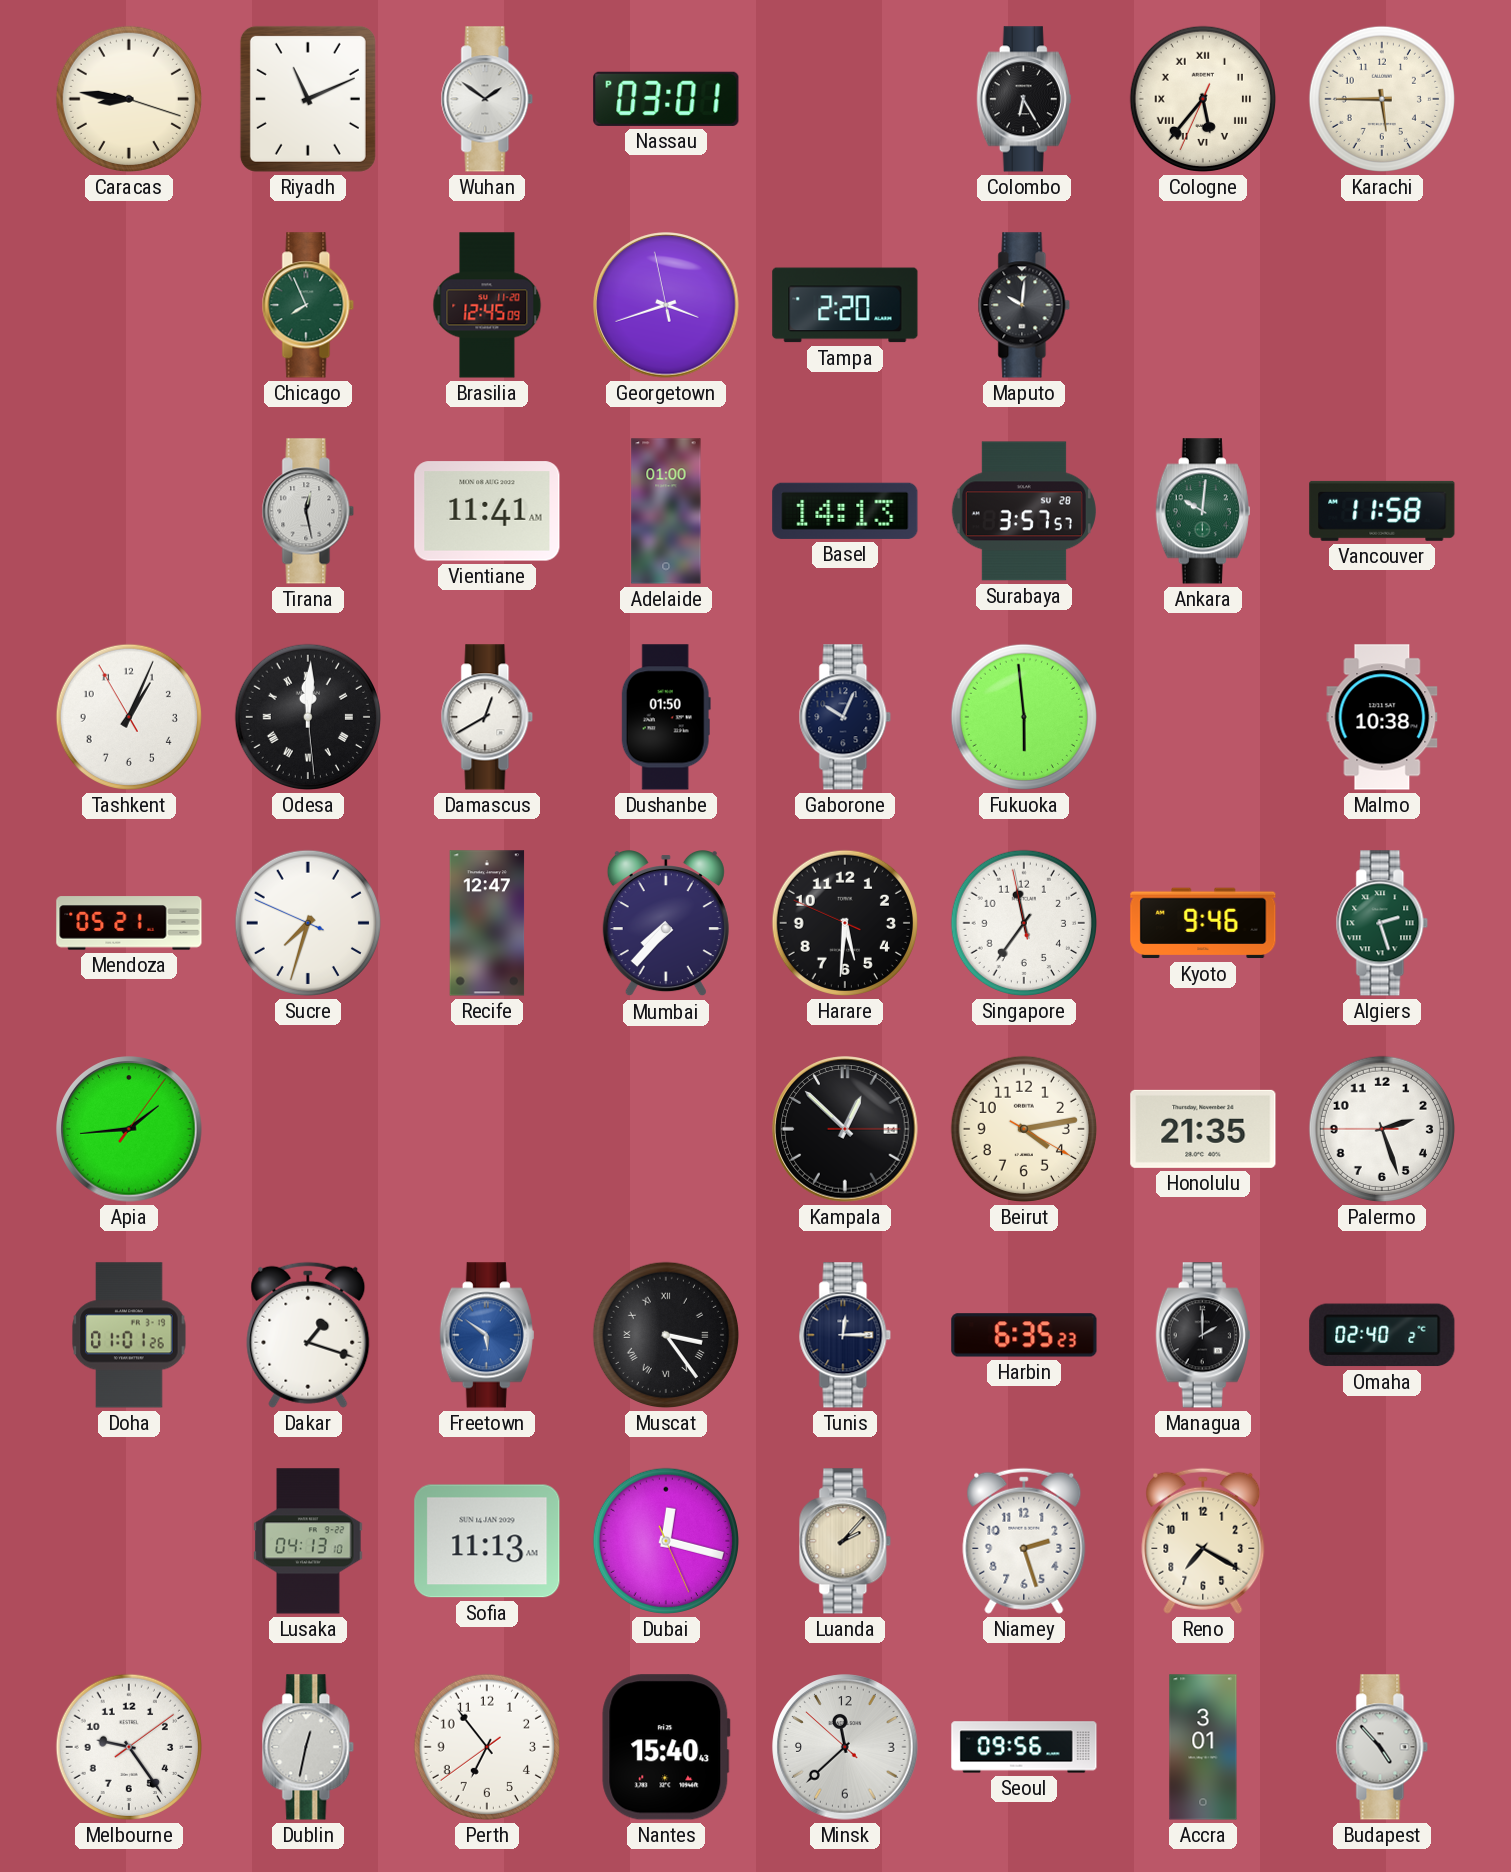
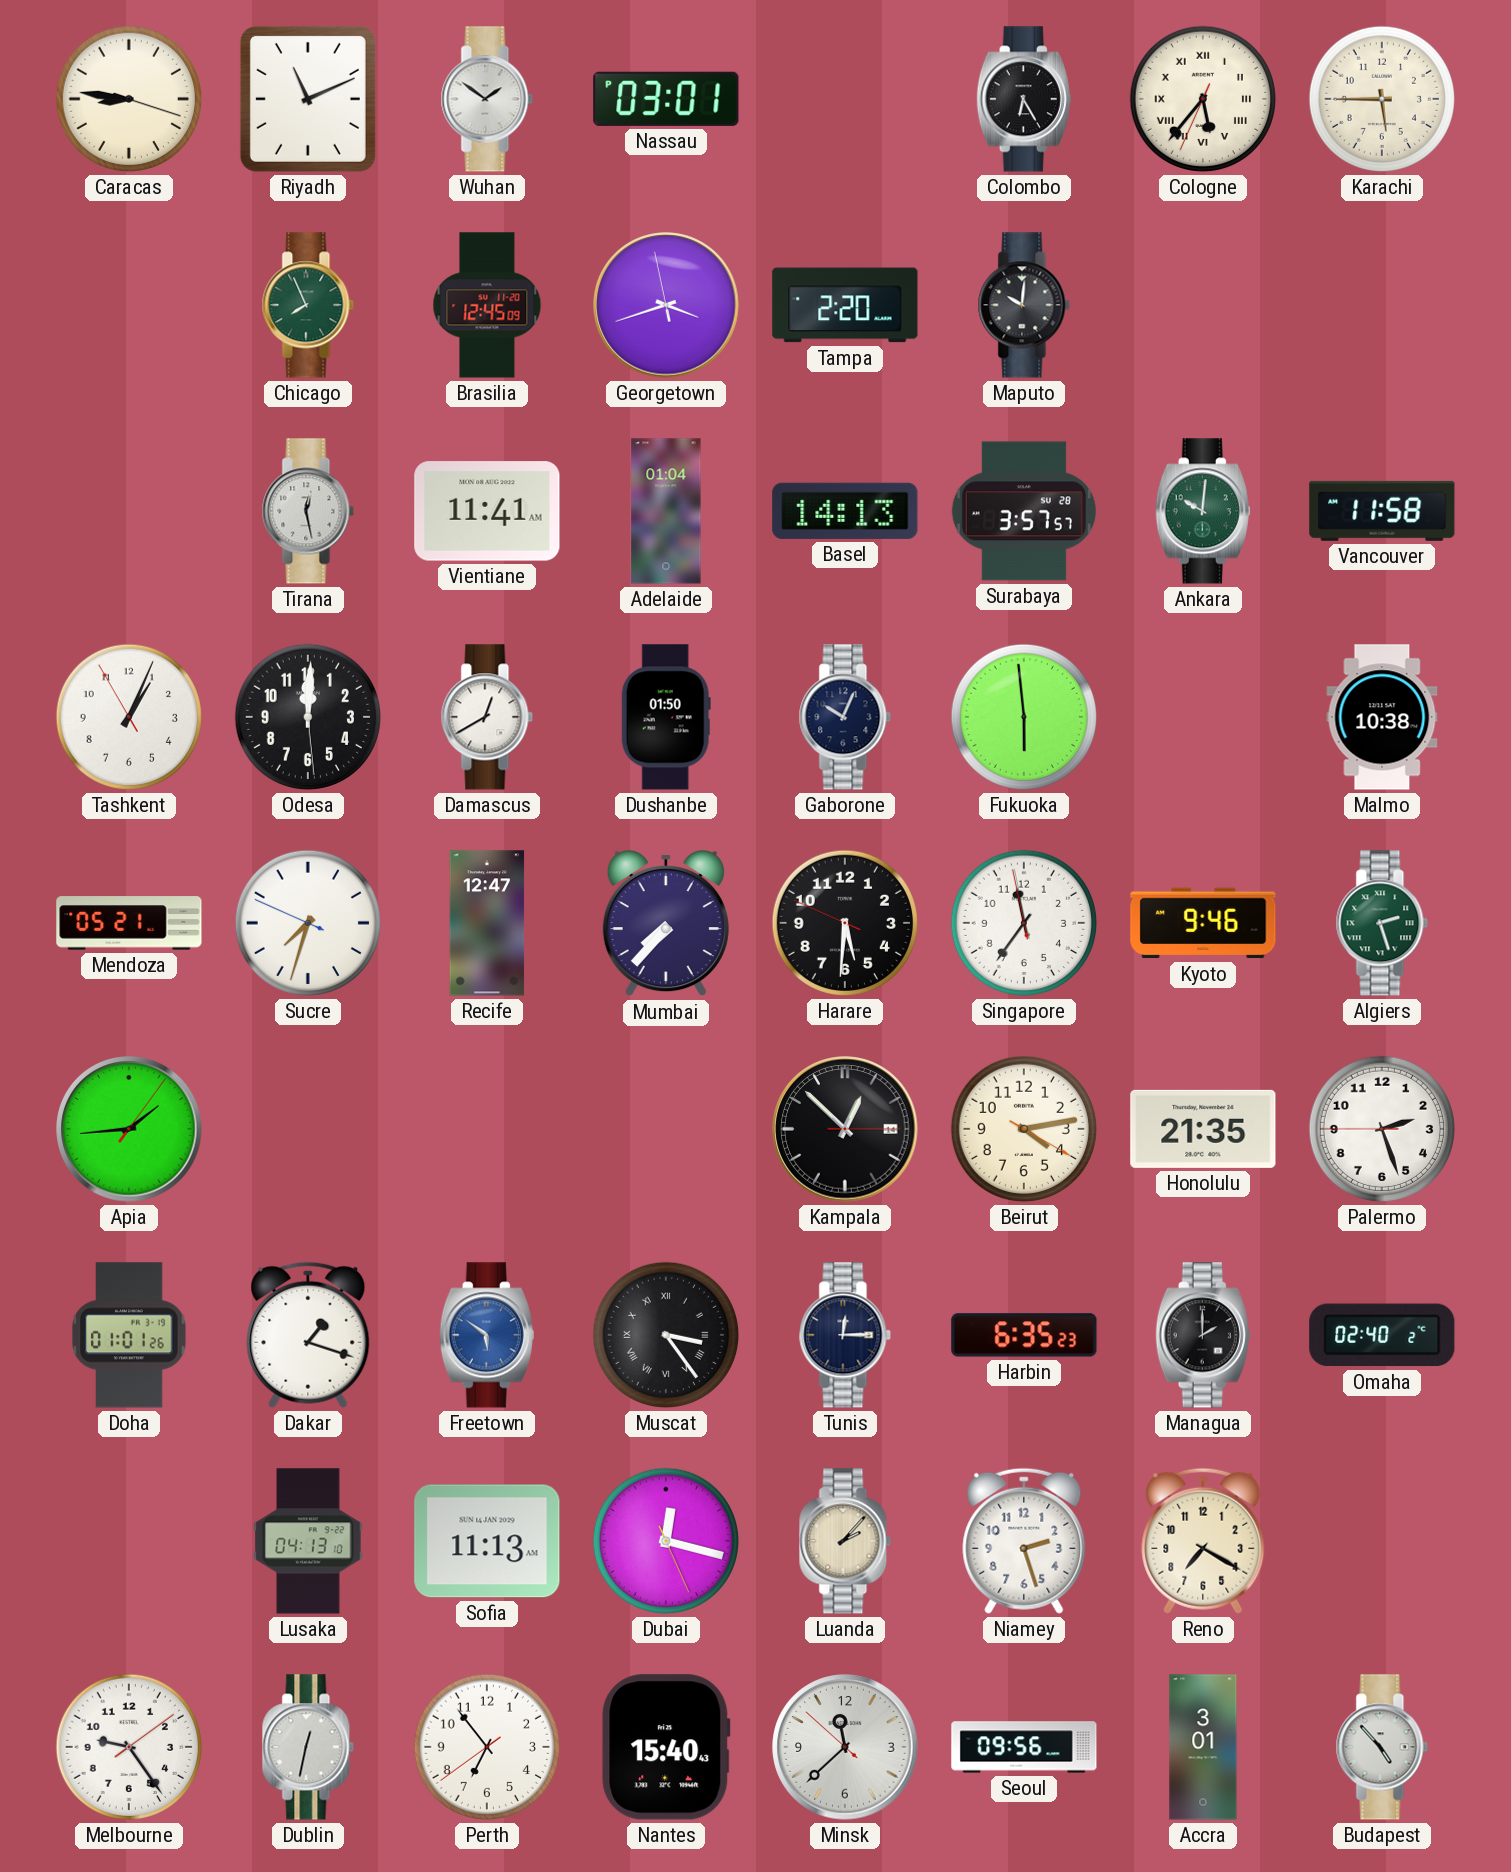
Adelaide: 01:00 -> 01:04
Odesa numerals: Roman -> Arabic
